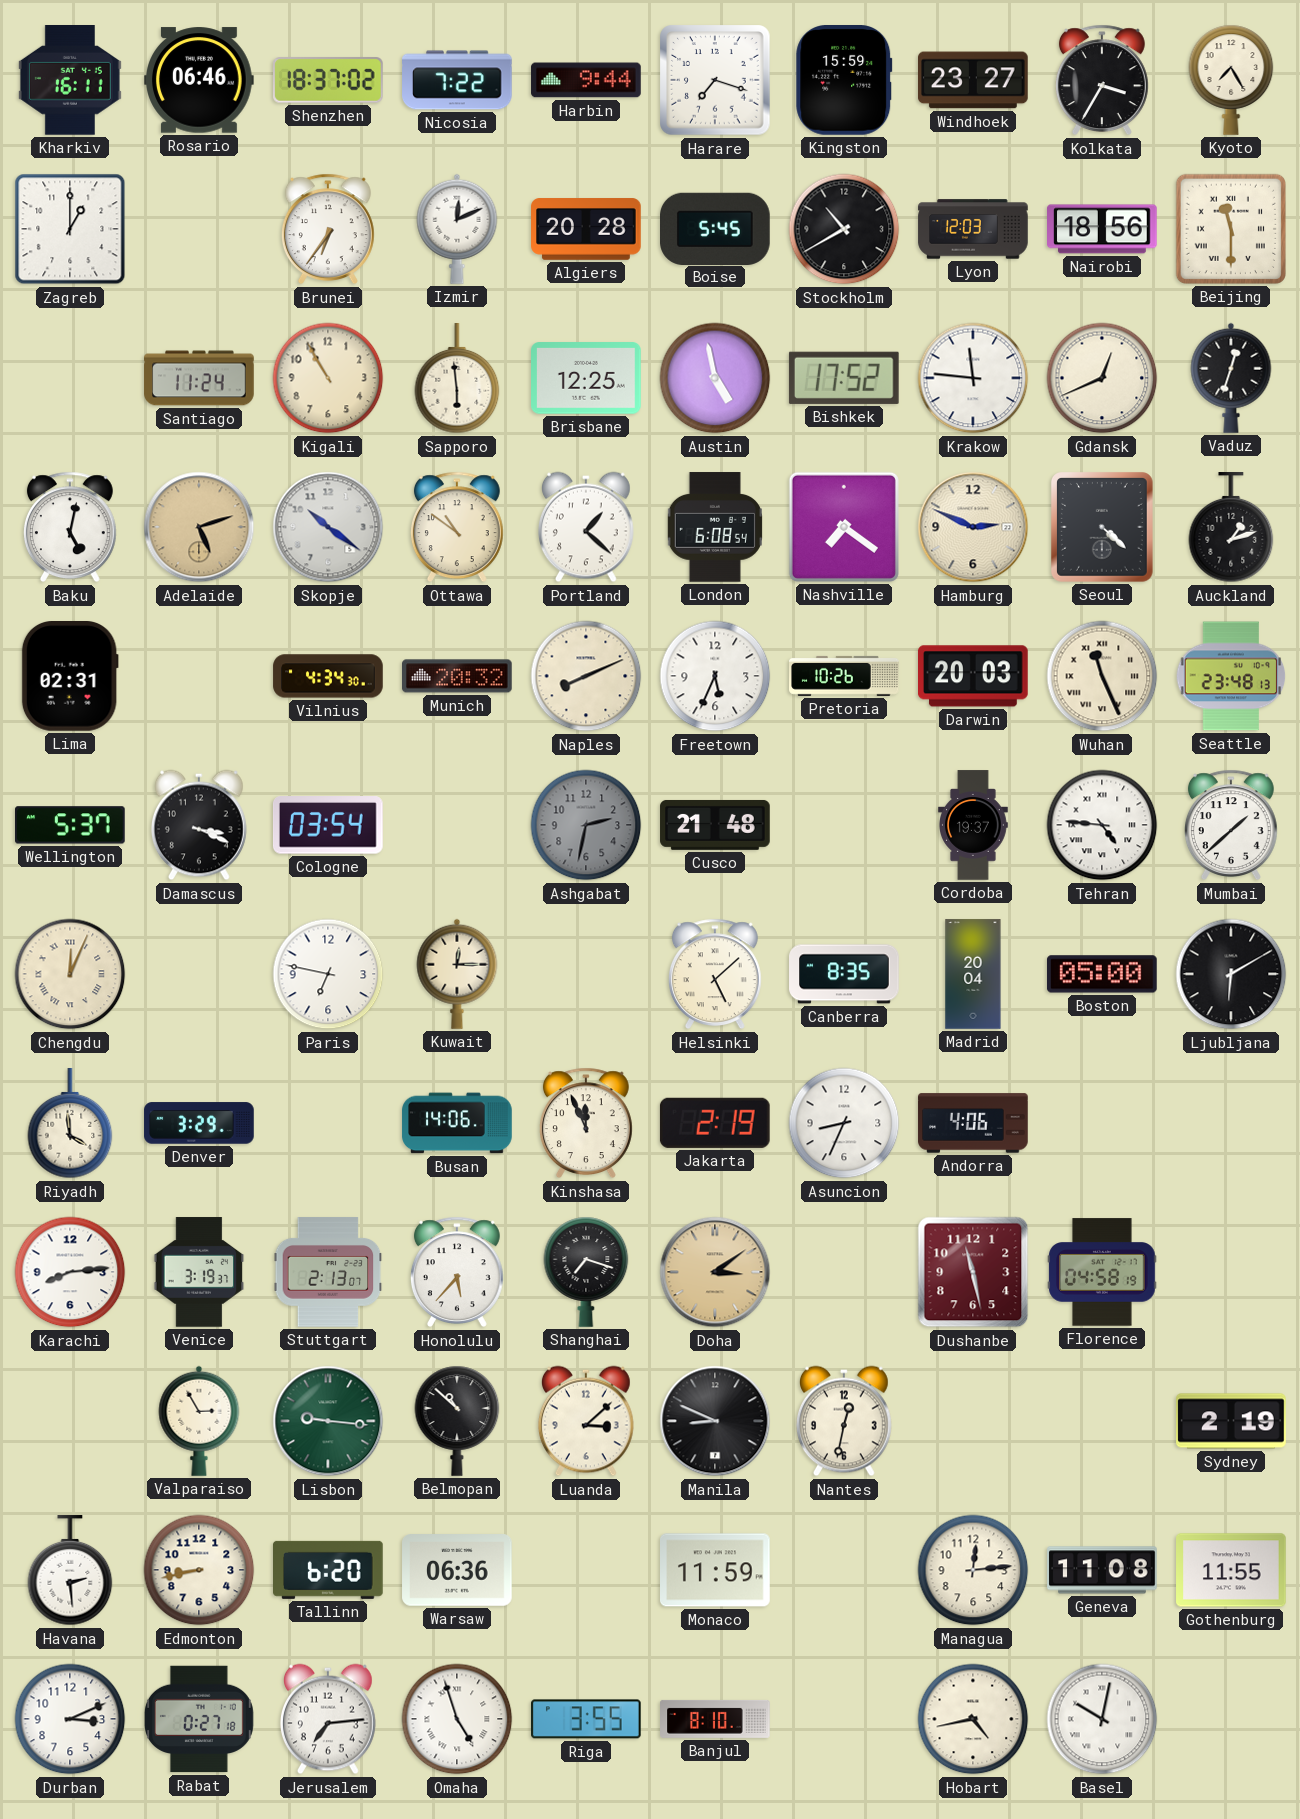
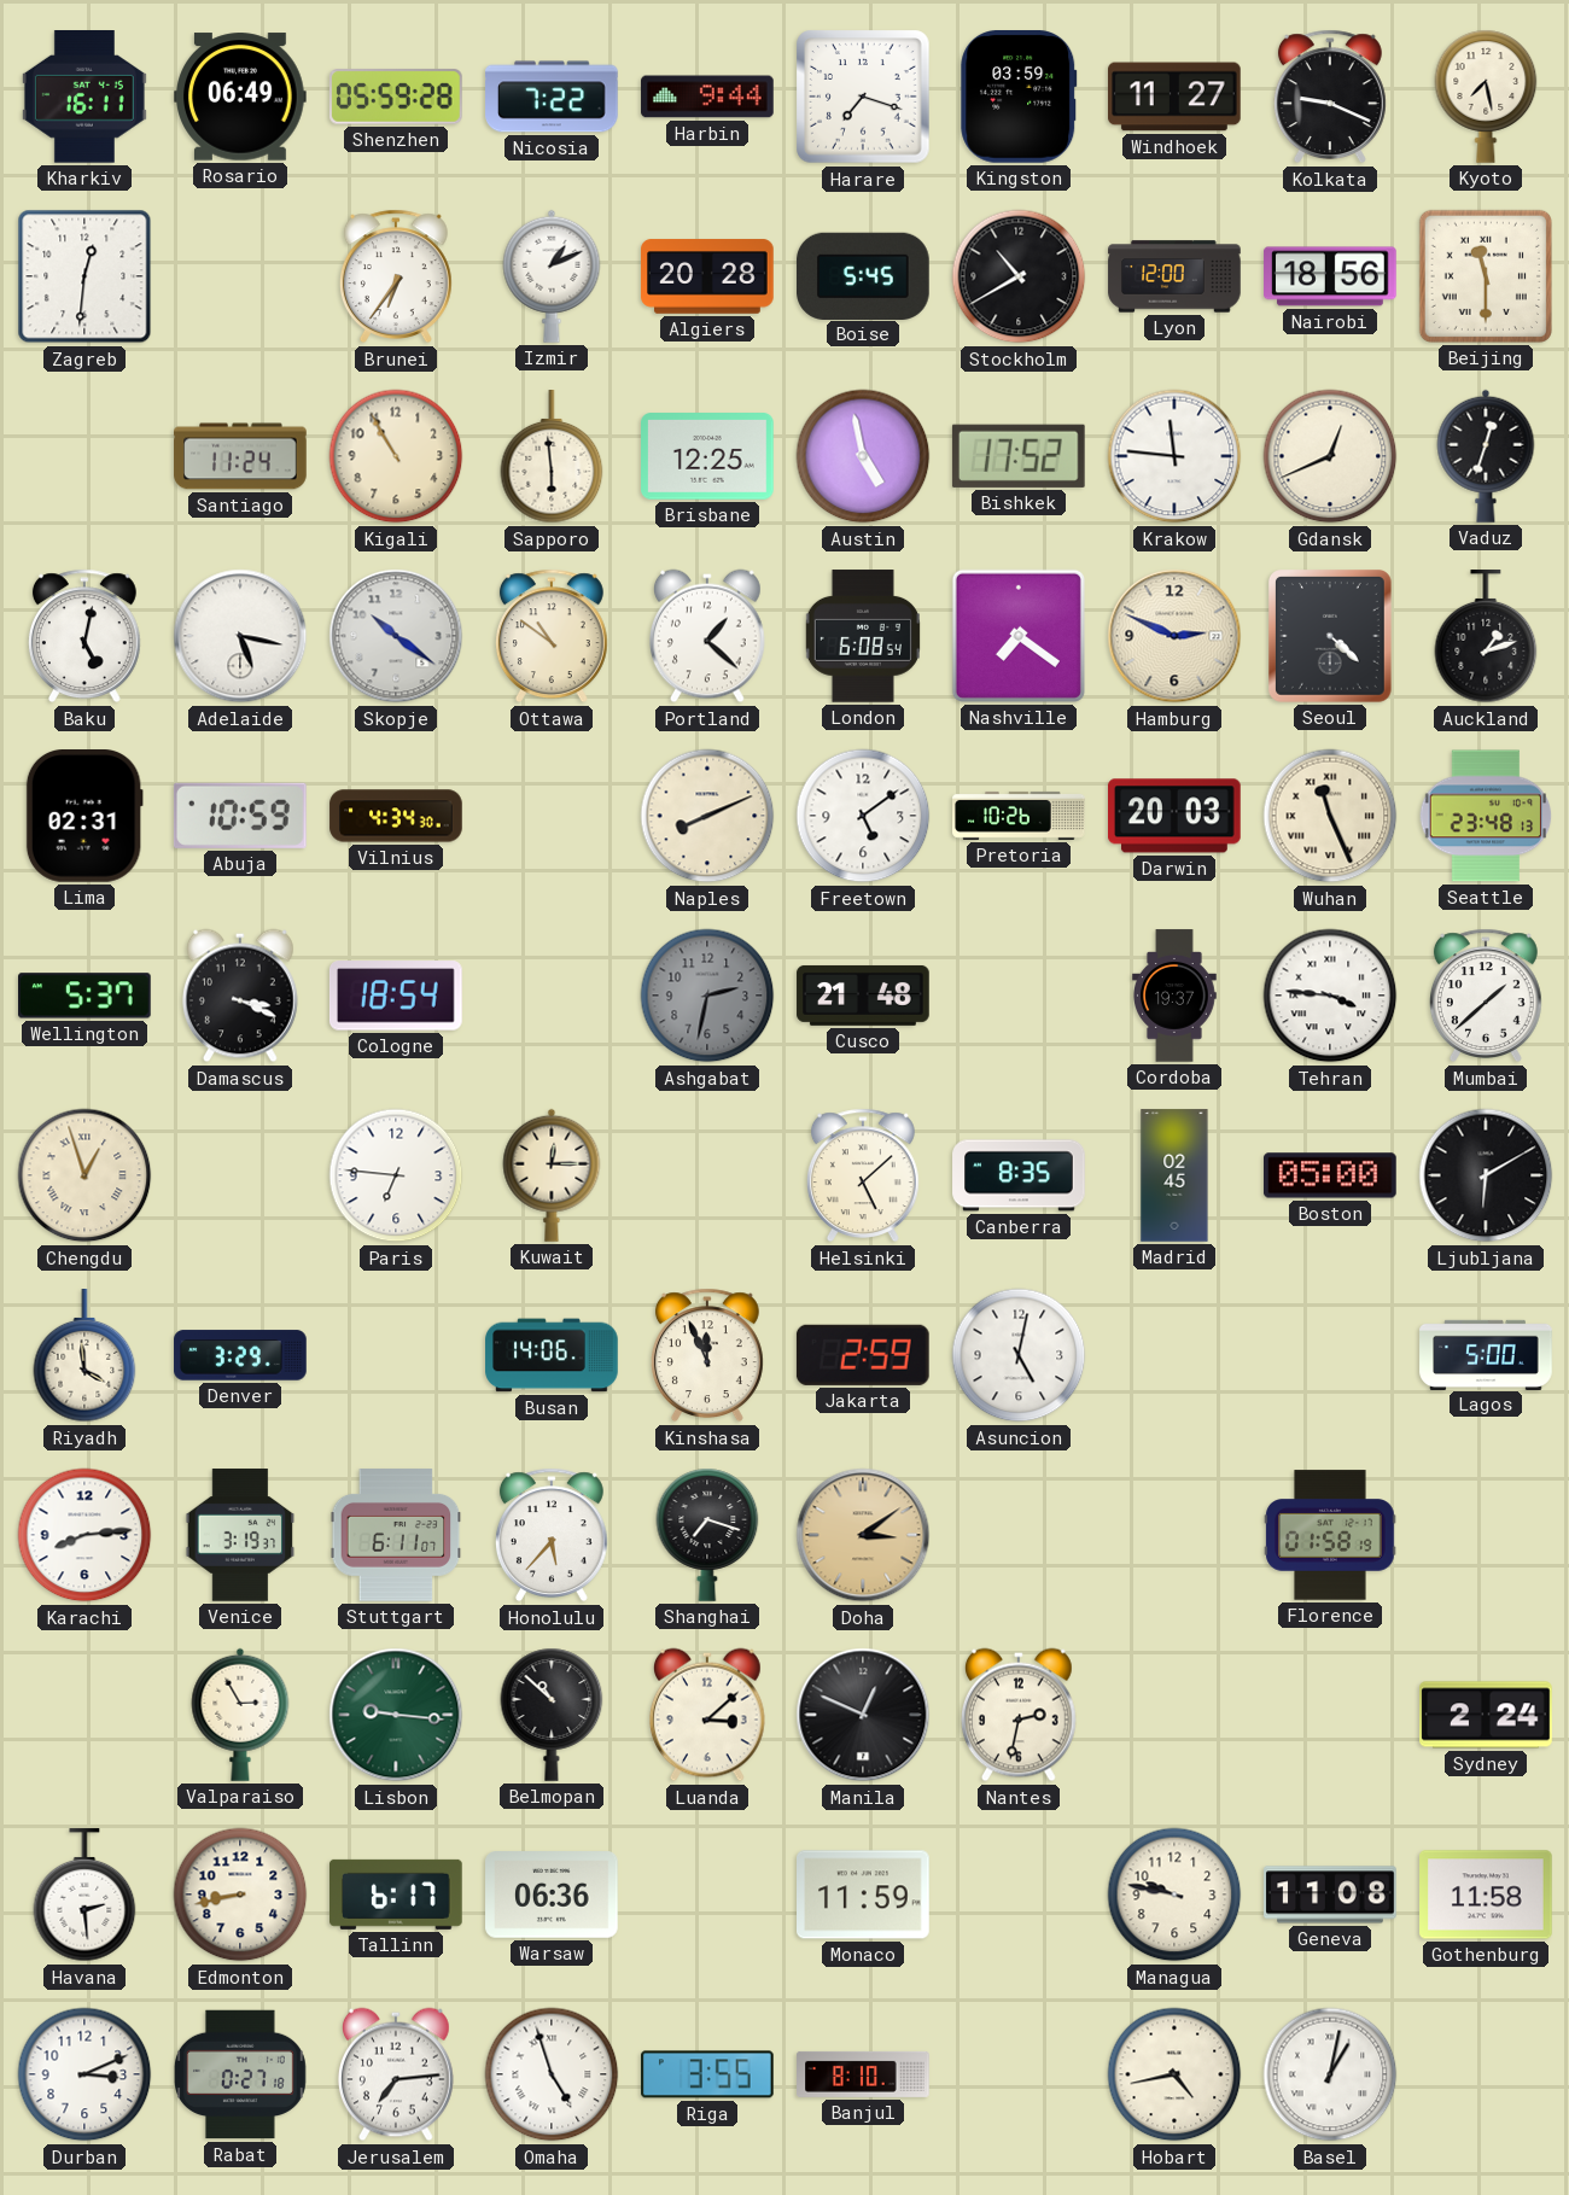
Rosario: 06:46 -> 06:49
Shenzhen: 18:37 -> 05:59
Kingston: 15:59 -> 03:59
Windhoek: 23:27 -> 11:27
Kolkata: 3:35 -> 9:19
Kyoto: 7:25 -> 7:28
Zagreb: 1:00 -> 12:31
Izmir: 12:11 -> 1:11
Lyon: 12:03 -> 12:00
Adelaide: 5:12 -> 5:17
Adelaide dial: champagne -> white
Abuja: none -> 10:59
Munich: 20:32 -> none
Freetown: 5:34 -> 5:09
Cologne: 03:54 -> 18:54
Tehran: 4:46 -> 3:46
Chengdu: 12:04 -> 12:57
Paris: 6:47 -> 6:46
Madrid: 20:04 -> 02:45
Jakarta: 2:19 -> 2:59
Asuncion: 8:34 -> 5:02
Andorra: 4:06 -> none
Lagos: none -> 5:00
Stuttgart: 2:13 -> 6:11
Dushanbe: 11:28 -> none
Florence: 04:58 -> 01:58
Manila: 8:49 -> 12:49
Nantes: 12:32 -> 2:32
Sydney: 2:19 -> 2:24
Tallinn: 6:20 -> 6:17
Managua: 12:14 -> 9:47
Gothenburg: 11:55 -> 11:58
Basel: 10:02 -> 1:02
